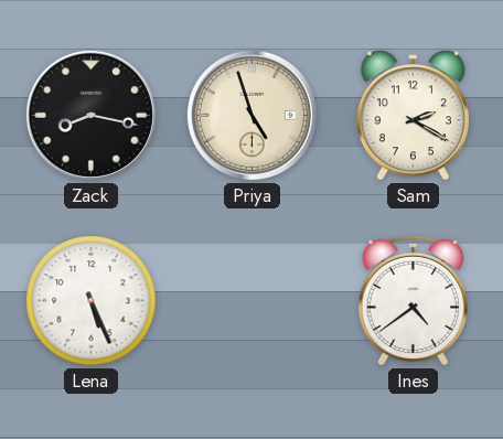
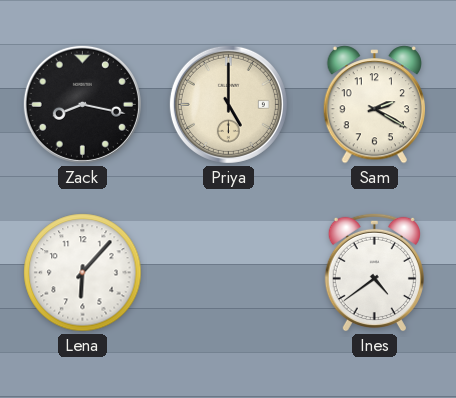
Priya: 4:57 -> 5:00
Lena: 5:26 -> 6:07
